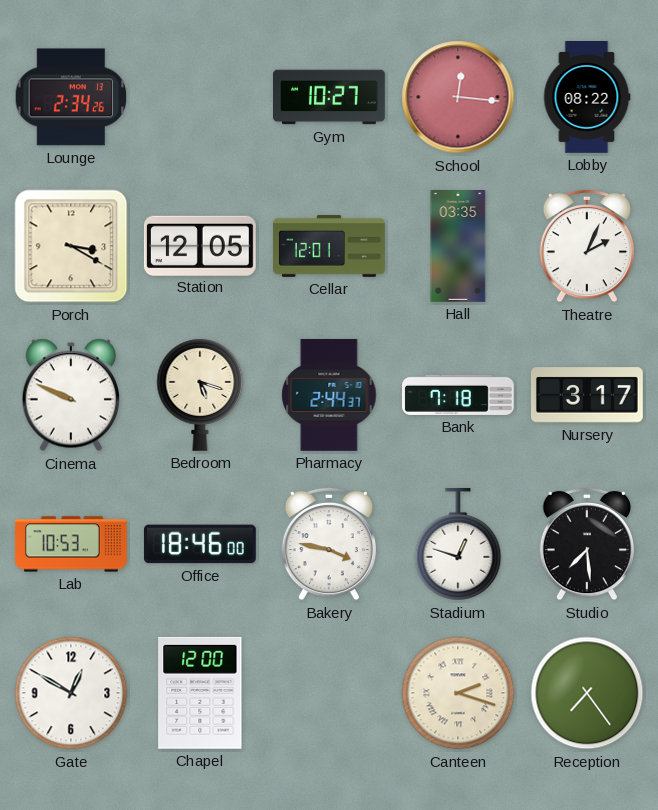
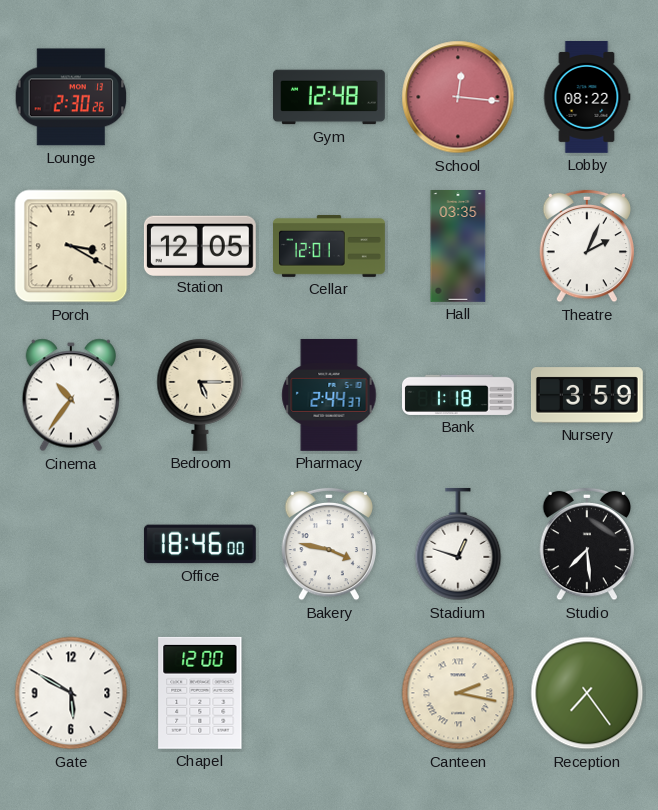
Lounge: 2:34 -> 2:30
Gym: 10:27 -> 12:48
Cinema: 9:49 -> 10:36
Bedroom: 5:18 -> 5:15
Bank: 7:18 -> 1:18
Nursery: 3:17 -> 3:59
Lab: 10:53 -> none
Gate: 12:50 -> 5:50
Canteen: 2:18 -> 2:17
